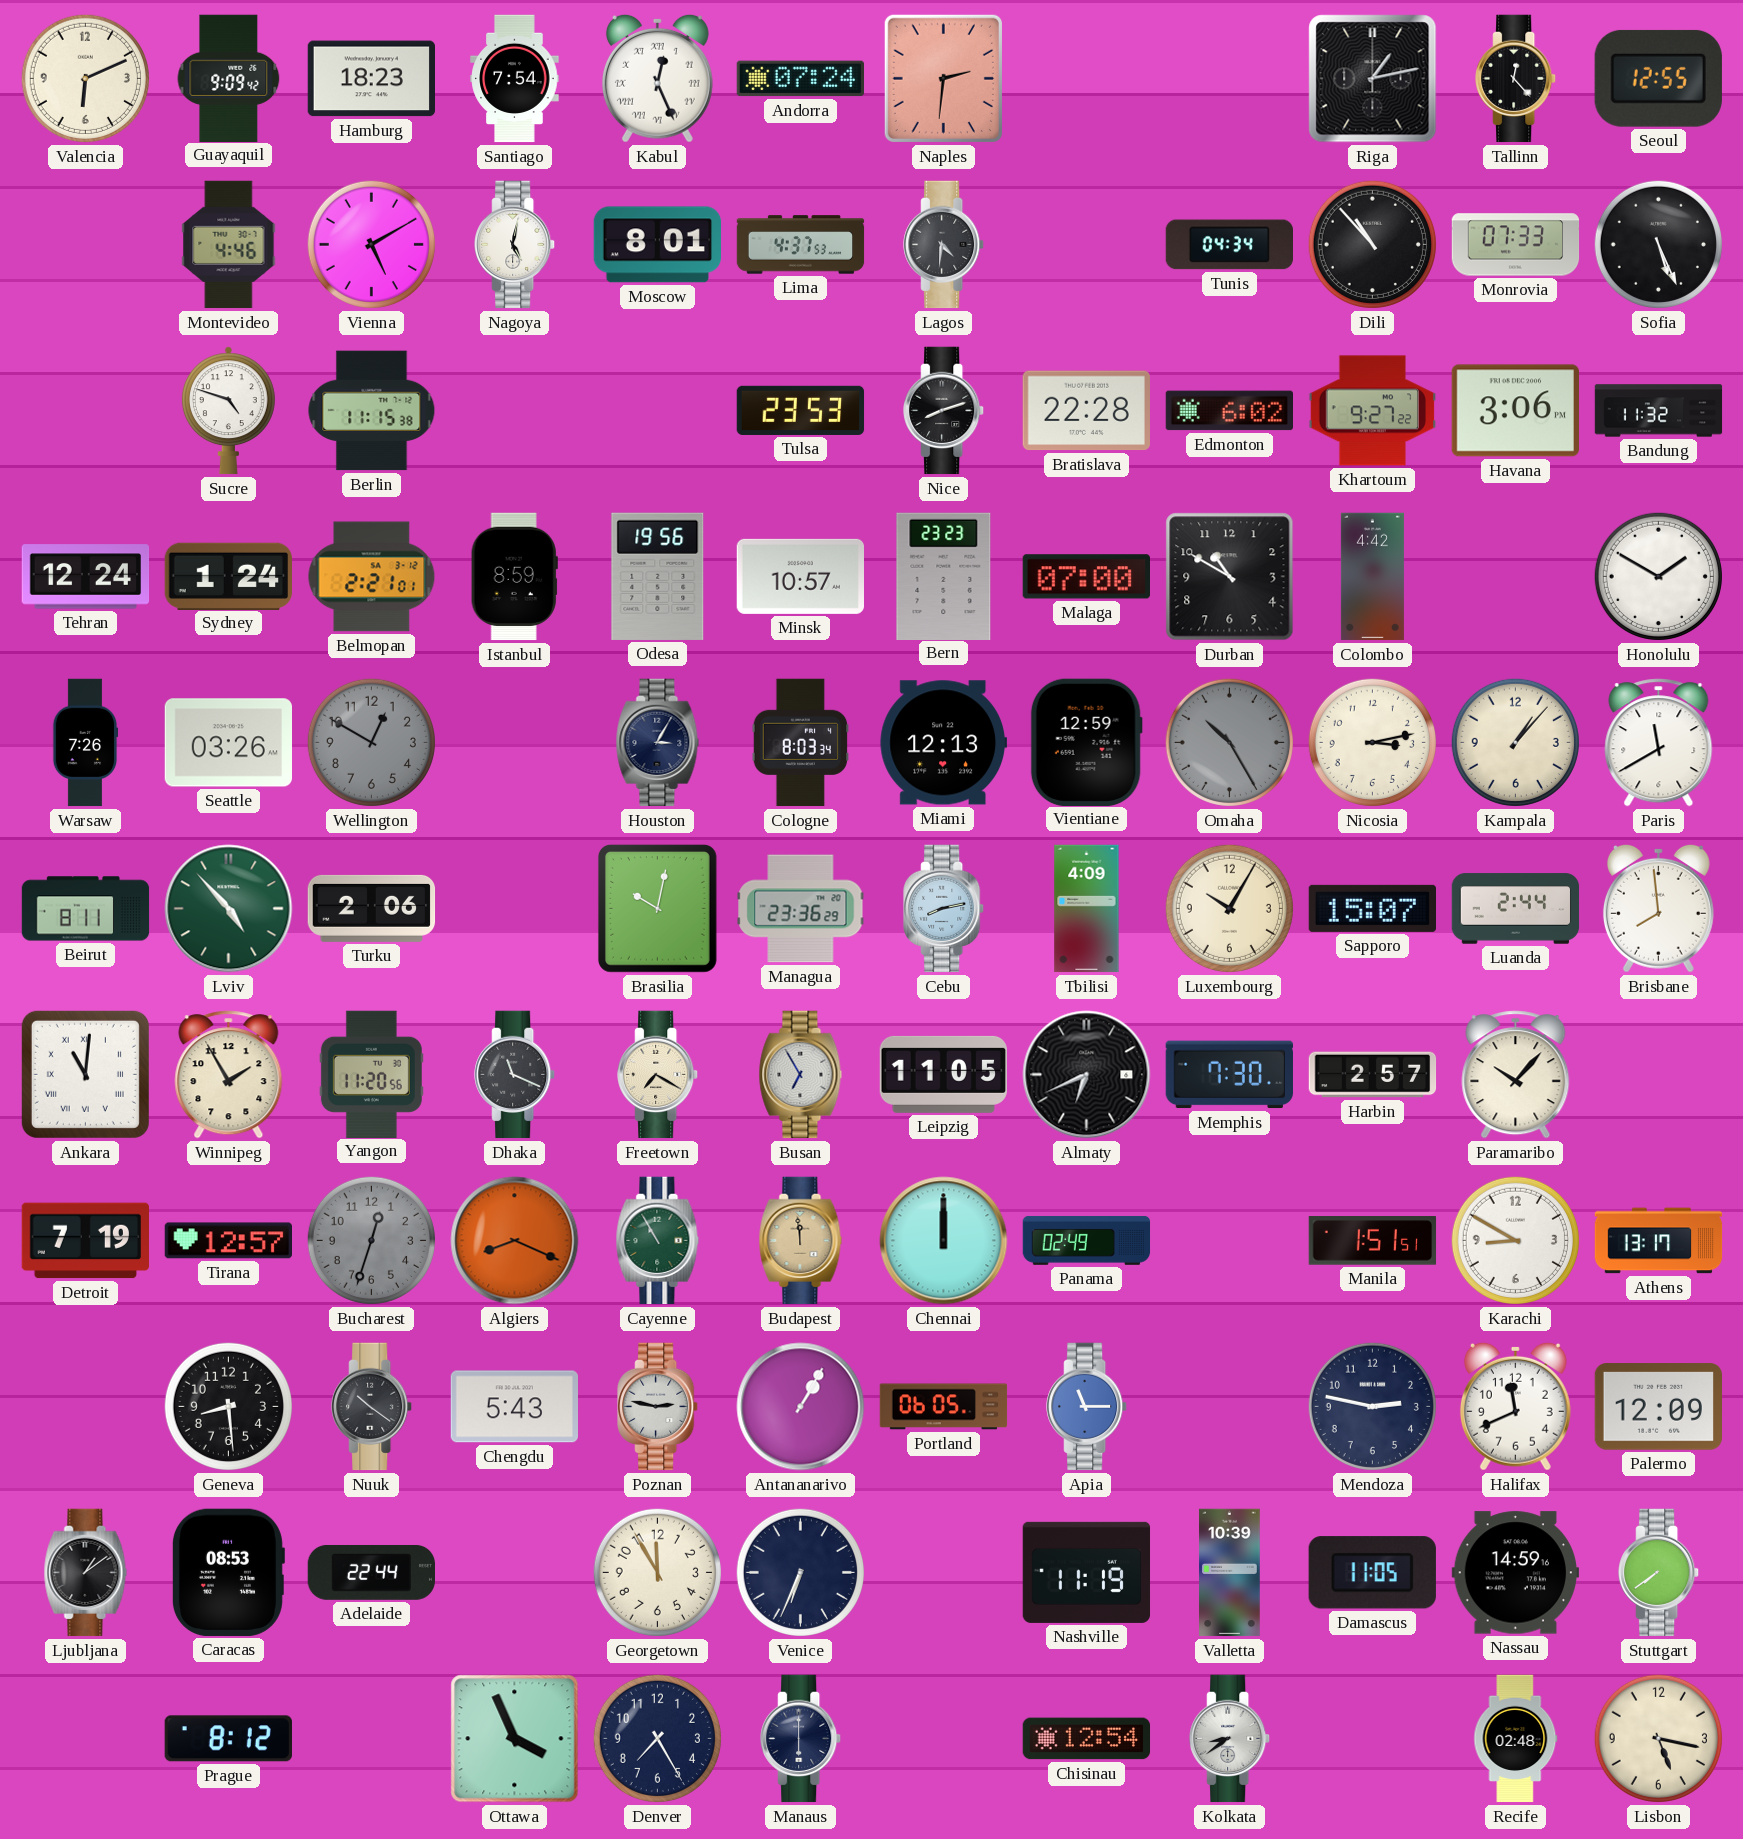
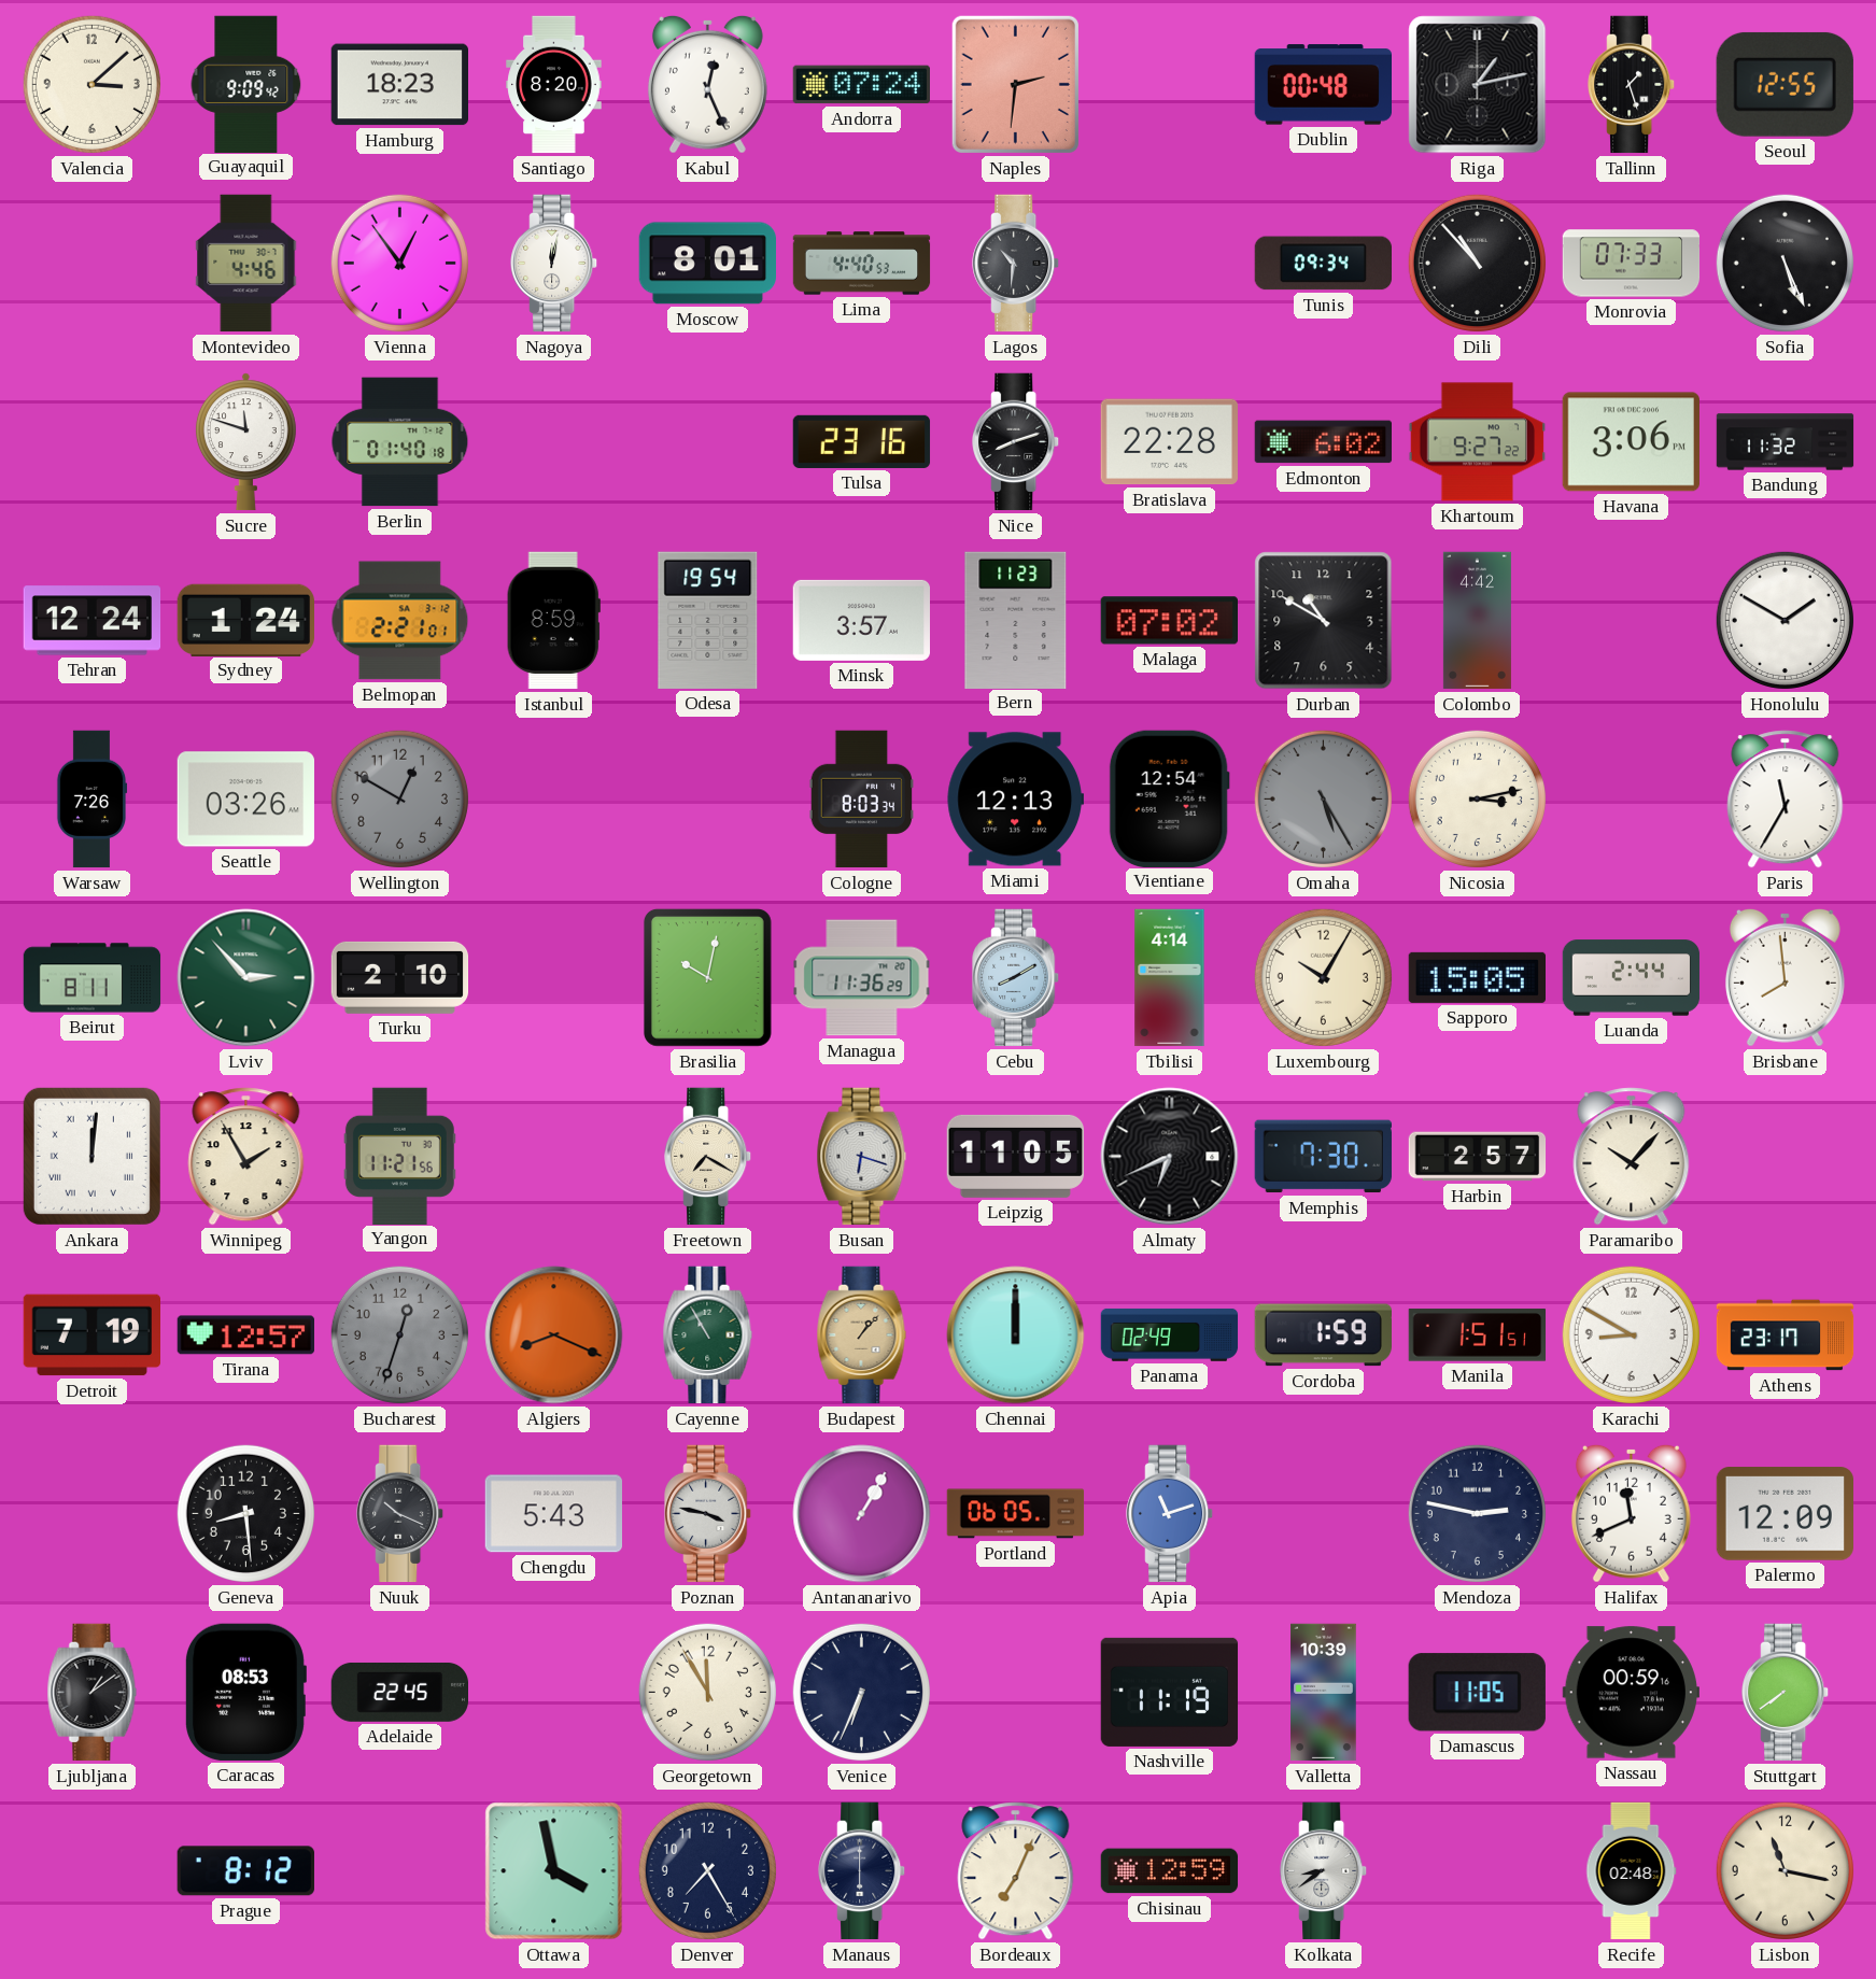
Valencia: 6:11 -> 3:08
Santiago: 7:54 -> 8:20
Kabul numerals: Roman -> Arabic
Dublin: none -> 00:48
Tallinn: 12:23 -> 1:27
Vienna: 5:10 -> 12:54
Nagoya: 5:02 -> 12:02
Lima: 4:37 -> 4:40
Lagos: 4:31 -> 10:31
Tunis: 04:34 -> 09:34
Sucre: 4:48 -> 11:48
Berlin: 11:15 -> 01:40
Tulsa: 23:53 -> 23:16
Odesa: 19:56 -> 19:54
Minsk: 10:57 -> 3:57
Bern: 23:23 -> 11:23
Malaga: 07:00 -> 07:02
Houston: 3:05 -> none
Vientiane: 12:59 -> 12:54
Omaha: 10:25 -> 5:25
Kampala: 1:07 -> none
Paris: 11:40 -> 11:35
Lviv: 4:53 -> 2:53
Turku: 2:06 -> 2:10
Managua: 23:36 -> 11:36
Cebu: 8:13 -> 8:10
Tbilisi: 4:09 -> 4:14
Sapporo: 15:07 -> 15:05
Ankara: 11:01 -> 12:01
Yangon: 11:20 -> 11:21
Dhaka: 11:19 -> none
Busan: 6:55 -> 6:18
Budapest: 11:59 -> 1:07
Cordoba: none -> 1:59
Athens: 13:17 -> 23:17
Nuuk: 10:21 -> 10:19
Poznan: 2:47 -> 3:47
Apia: 11:15 -> 11:12
Adelaide: 22:44 -> 22:45
Nassau: 14:59 -> 00:59
Ottawa: 3:56 -> 3:58
Bordeaux: none -> 7:04
Chisinau: 12:54 -> 12:59
Lisbon: 5:17 -> 11:17
